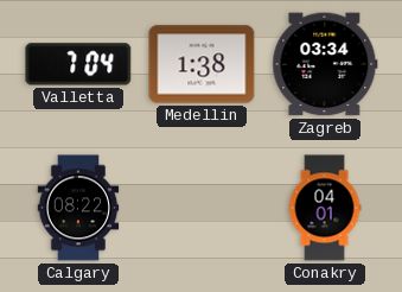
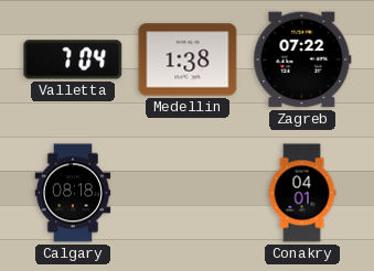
Zagreb: 03:34 -> 07:22
Calgary: 08:22 -> 08:18
